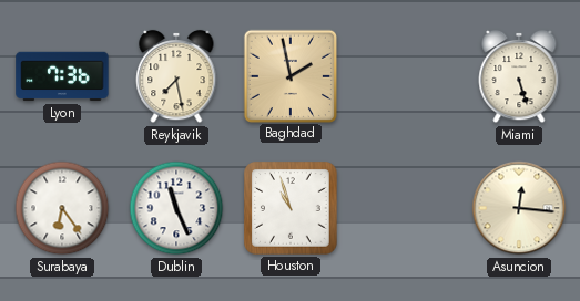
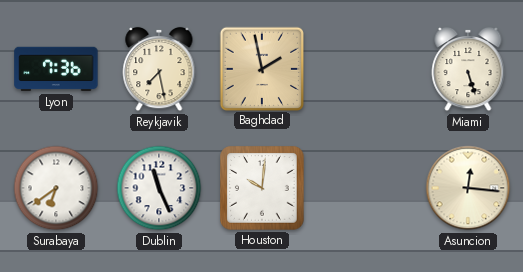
Surabaya: 6:24 -> 6:39
Houston: 10:57 -> 10:01
